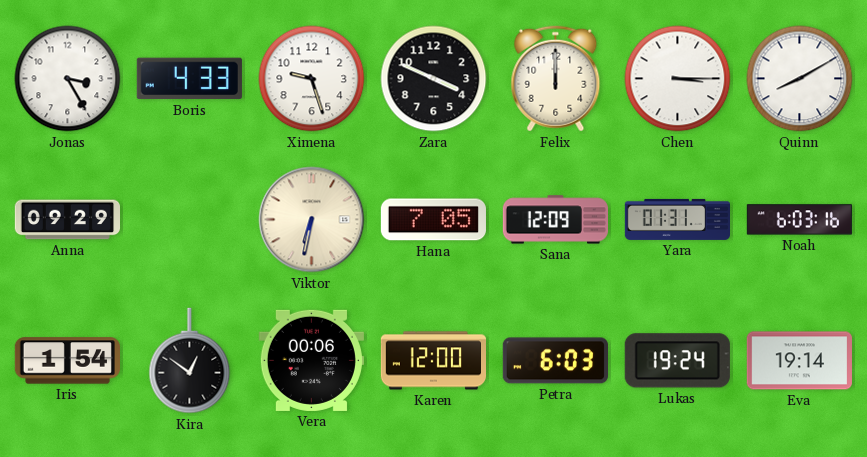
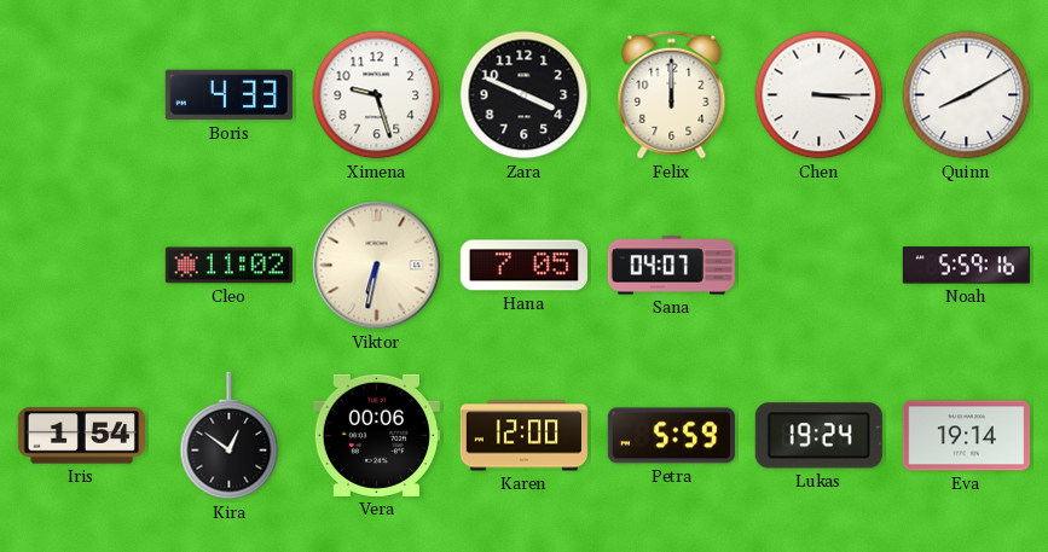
Jonas: 3:25 -> none
Anna: 09:29 -> none
Cleo: none -> 11:02
Sana: 12:09 -> 04:07
Yara: 01:31 -> none
Noah: 6:03 -> 5:59
Petra: 6:03 -> 5:59
